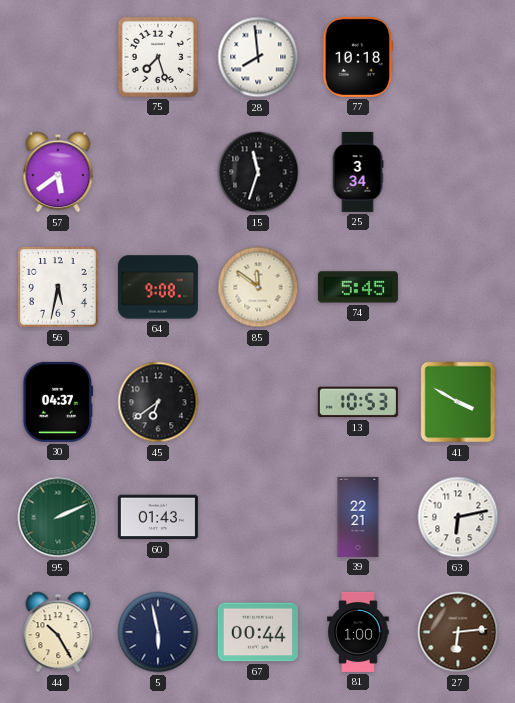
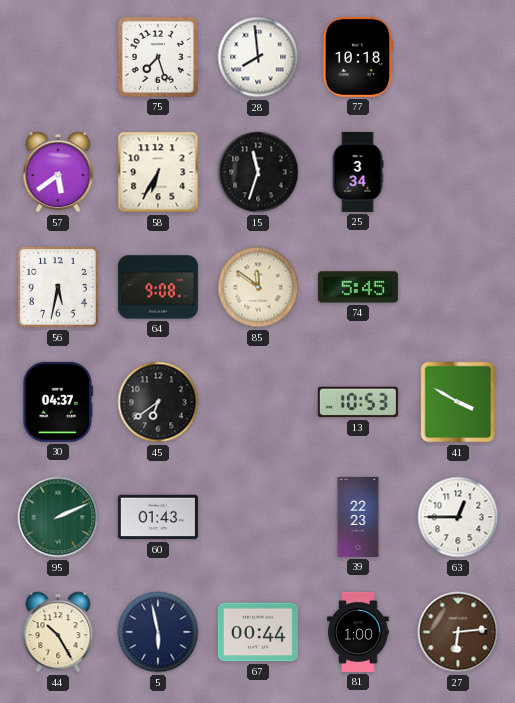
58: none -> 6:35
39: 22:21 -> 22:23
63: 6:13 -> 12:45
